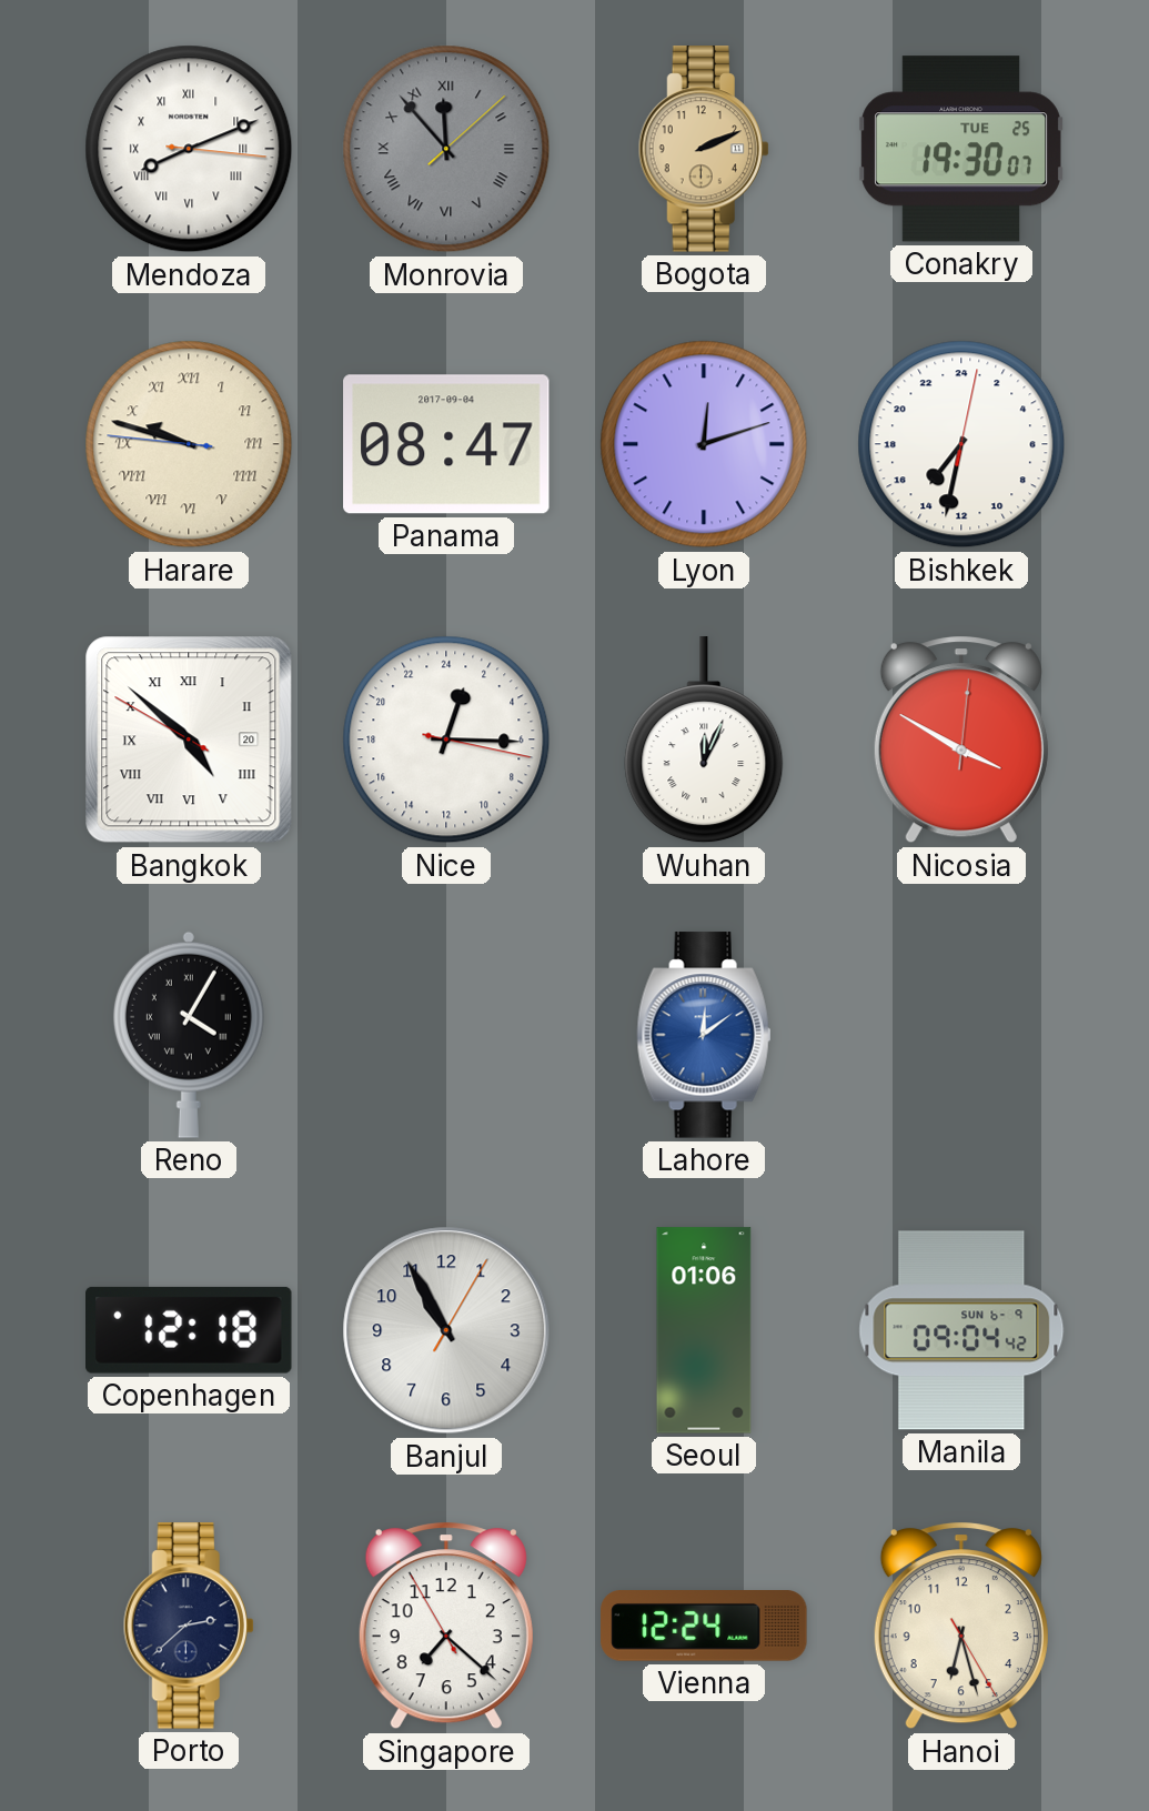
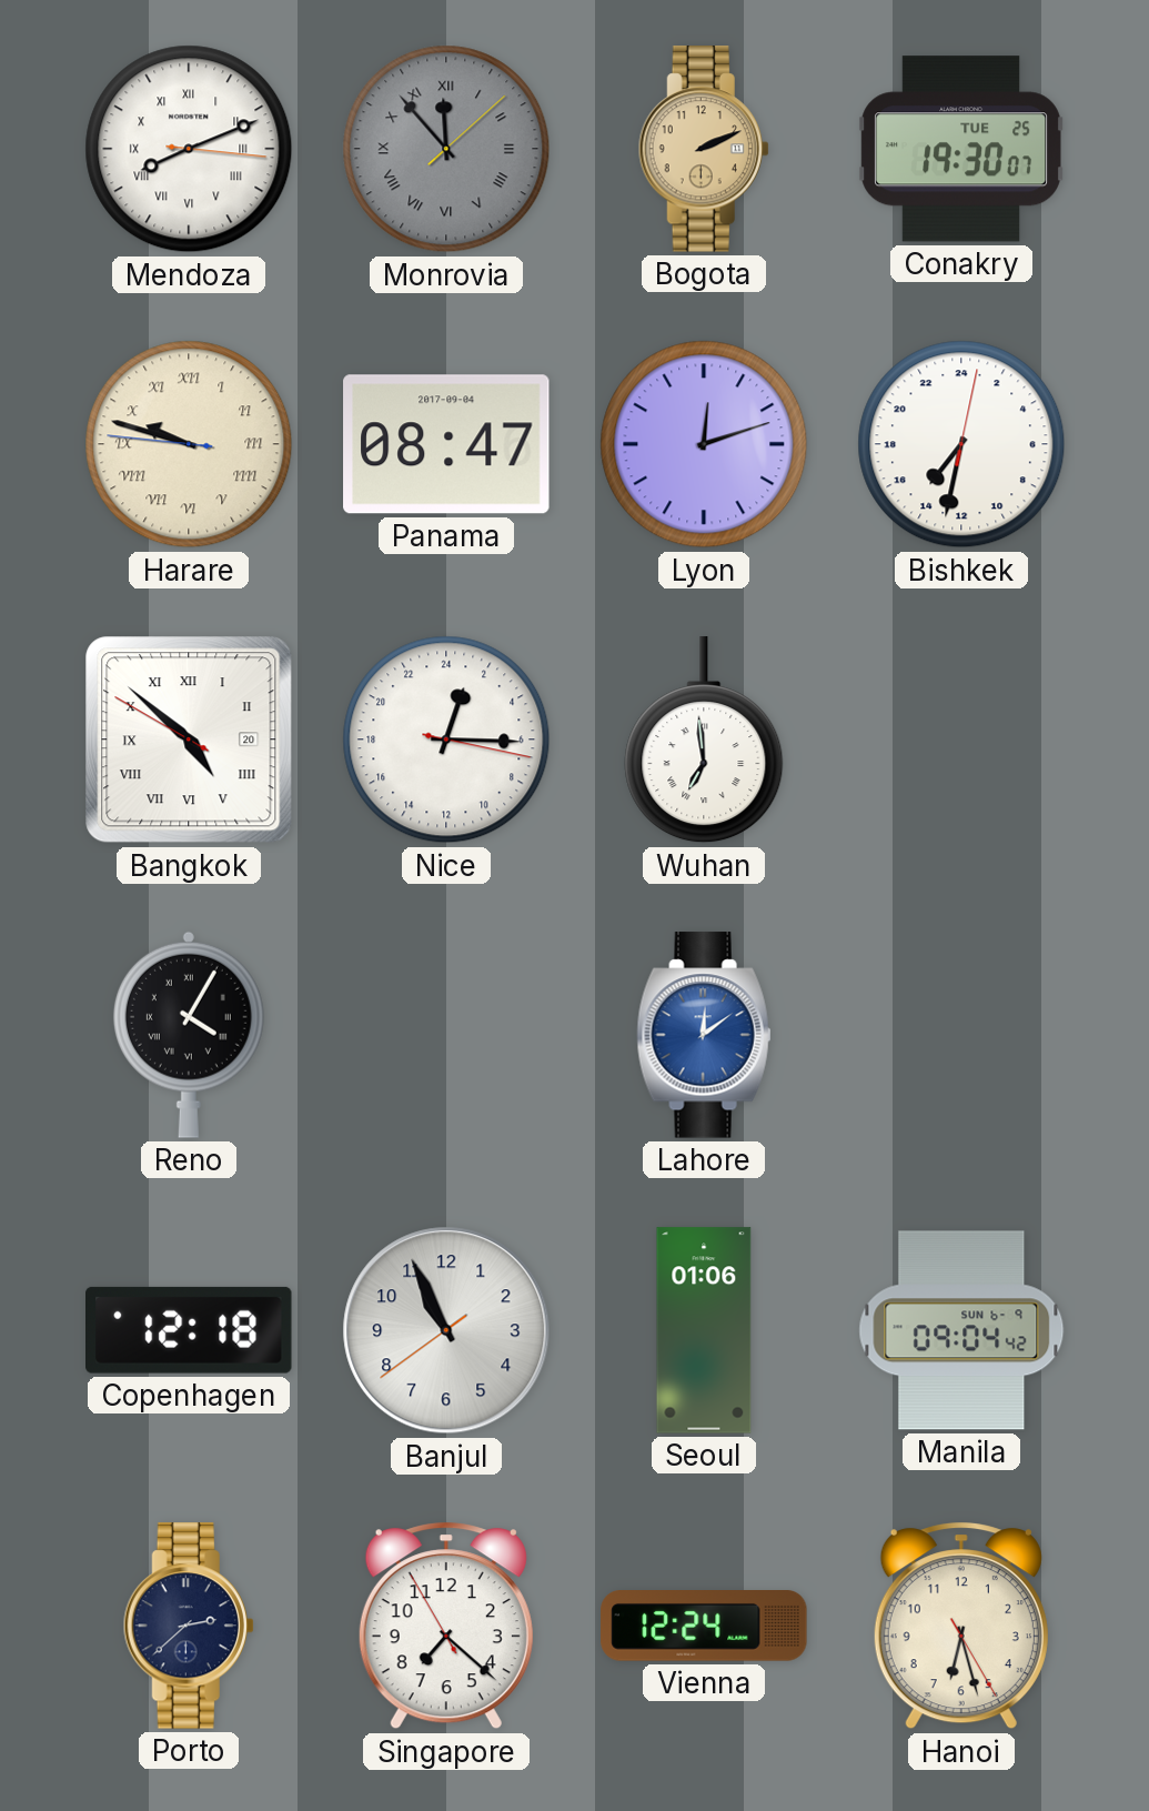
Wuhan: 12:04 -> 6:59
Nicosia: 3:50 -> none
Banjul: 10:55:05 -> 10:55:39
